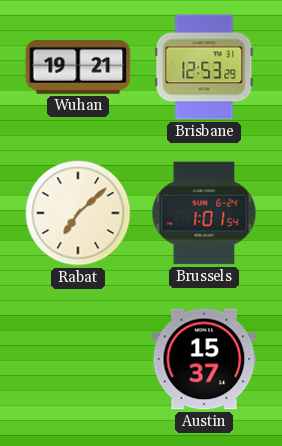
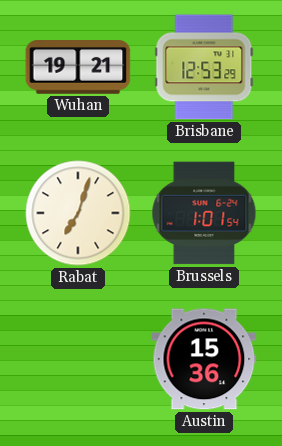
Rabat: 7:08 -> 7:03
Austin: 15:37 -> 15:36
